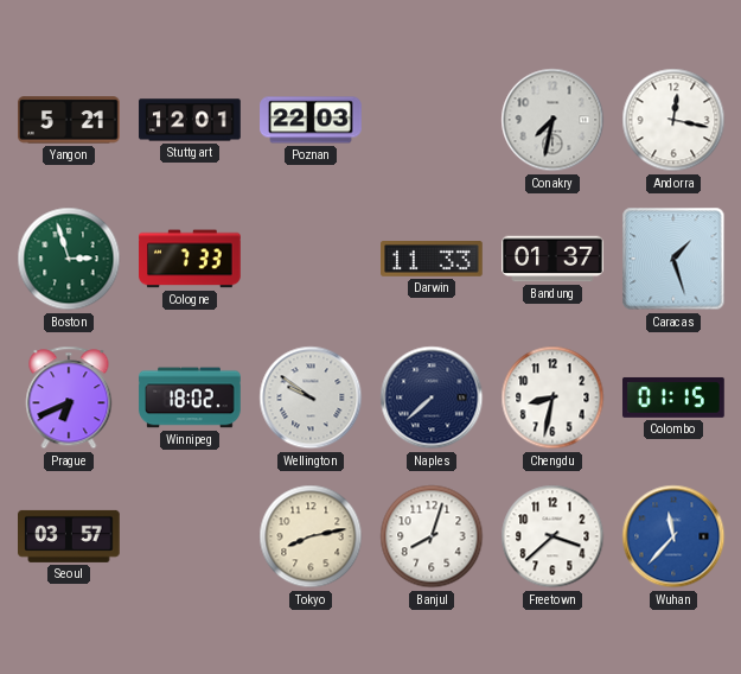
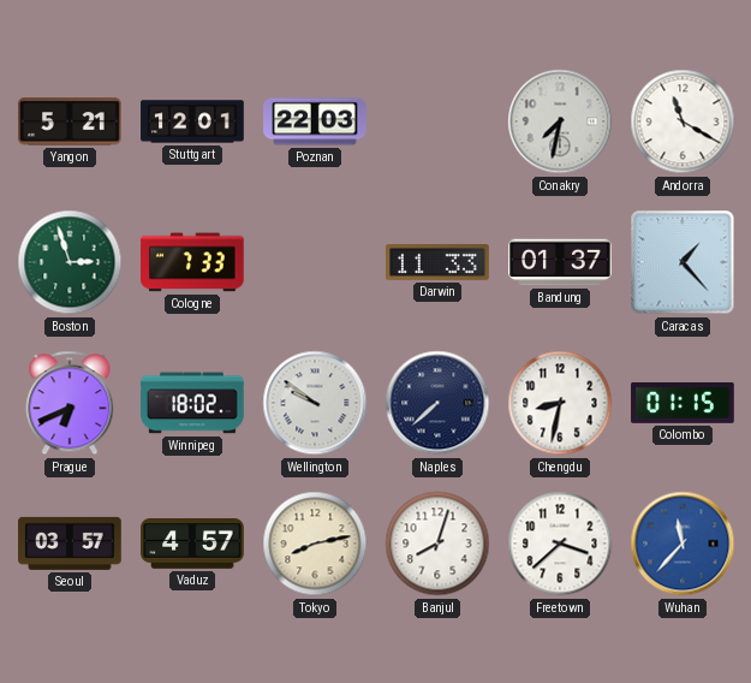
Andorra: 12:17 -> 11:20
Caracas: 1:27 -> 1:23
Vaduz: none -> 4:57
